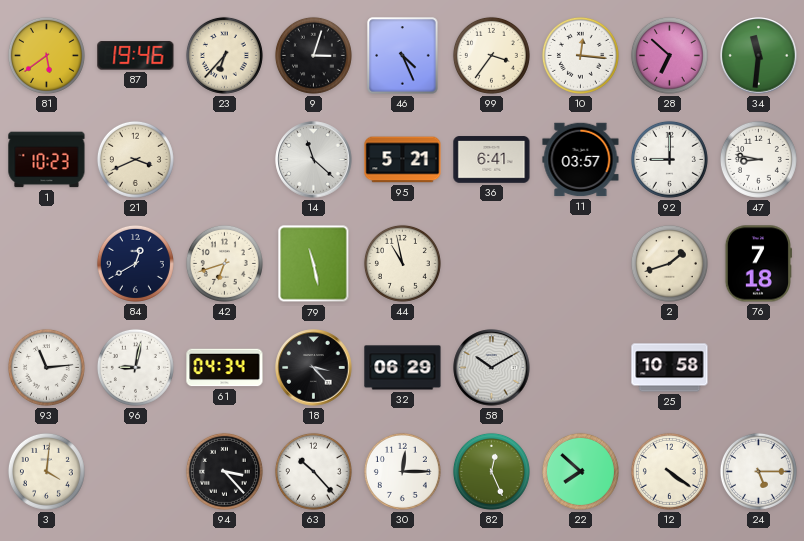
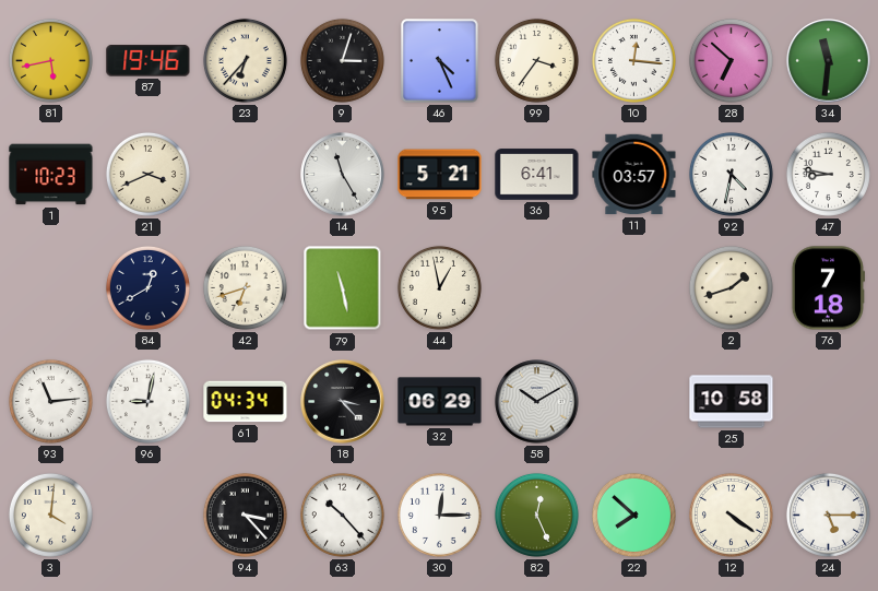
81: 5:39 -> 5:43
14: 11:22 -> 11:25
92: 9:00 -> 4:32
44: 10:58 -> 12:58
